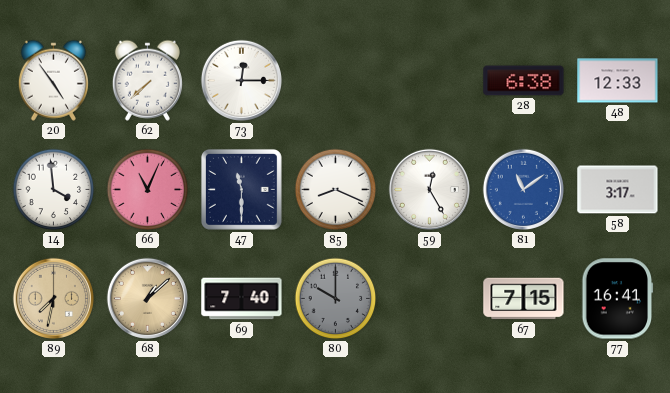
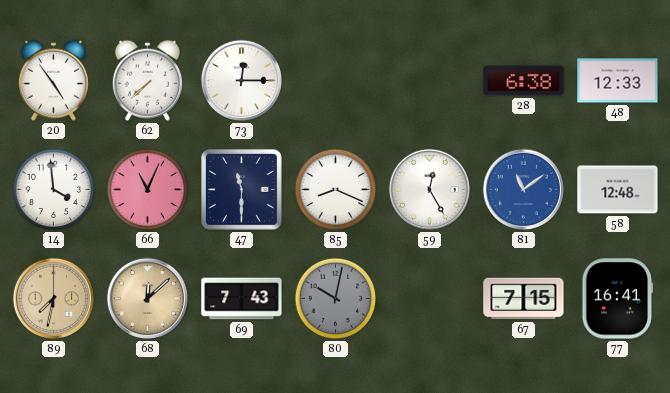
58: 3:17 -> 12:48
68: 1:08 -> 12:08
69: 7:40 -> 7:43
80: 10:00 -> 10:02
